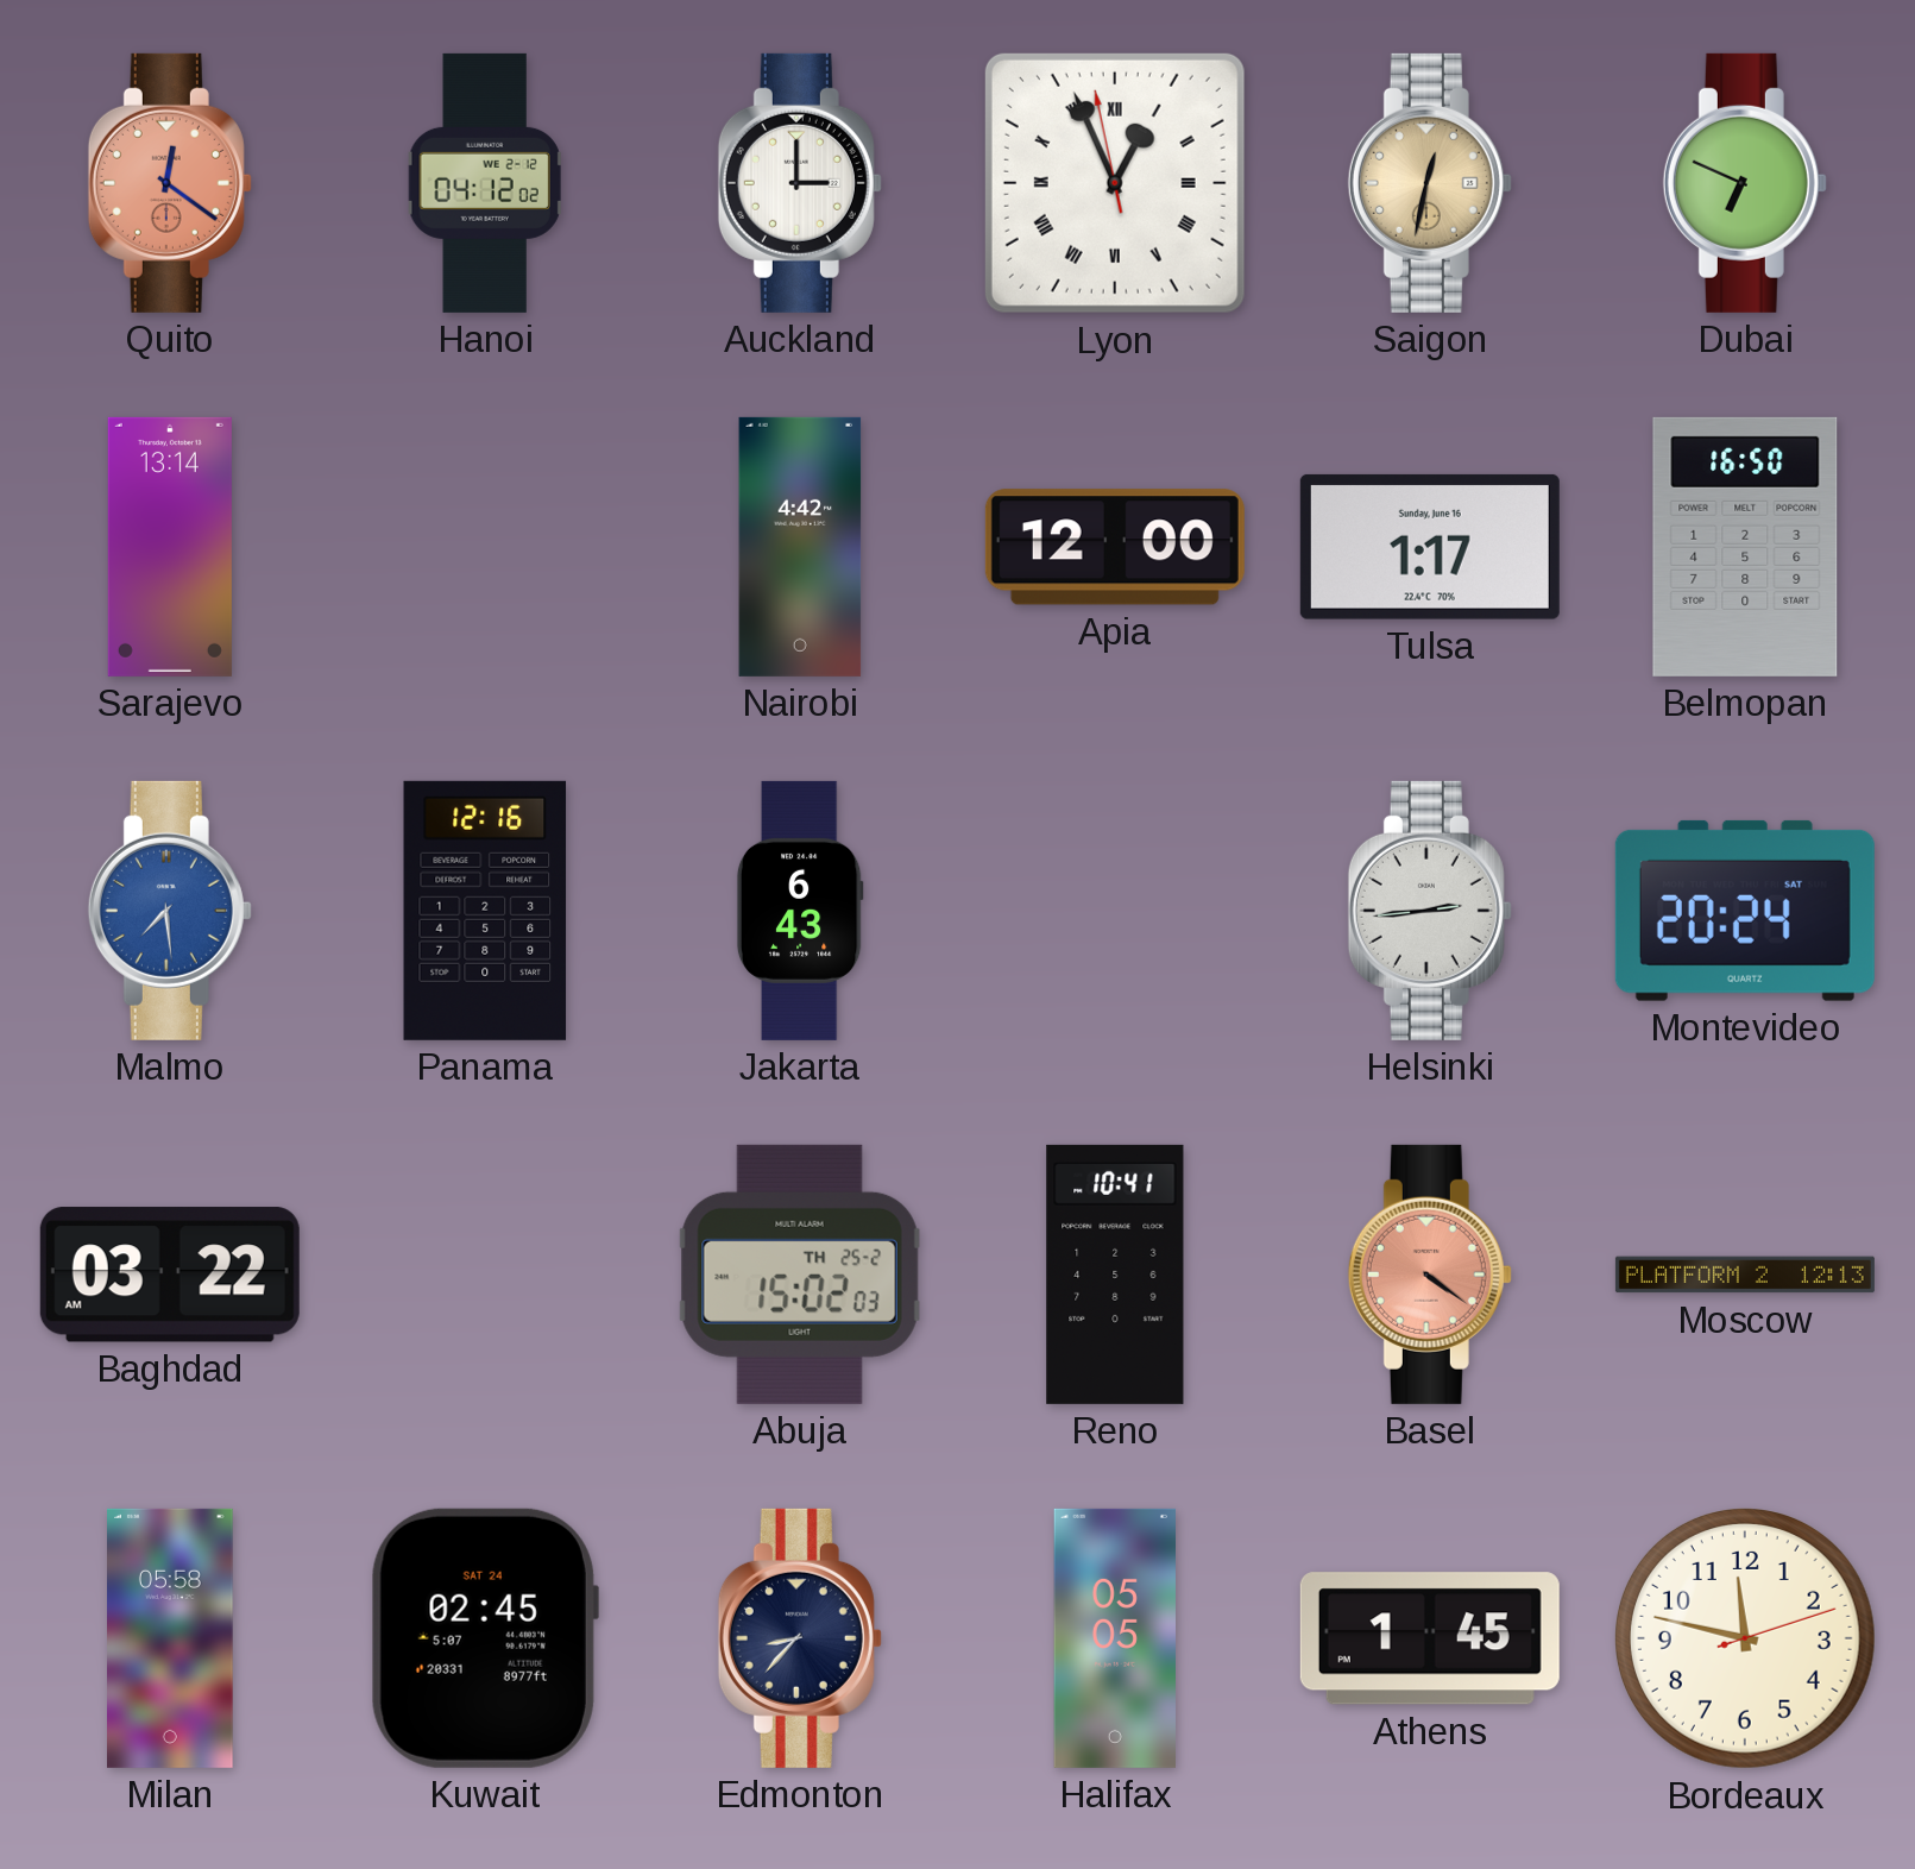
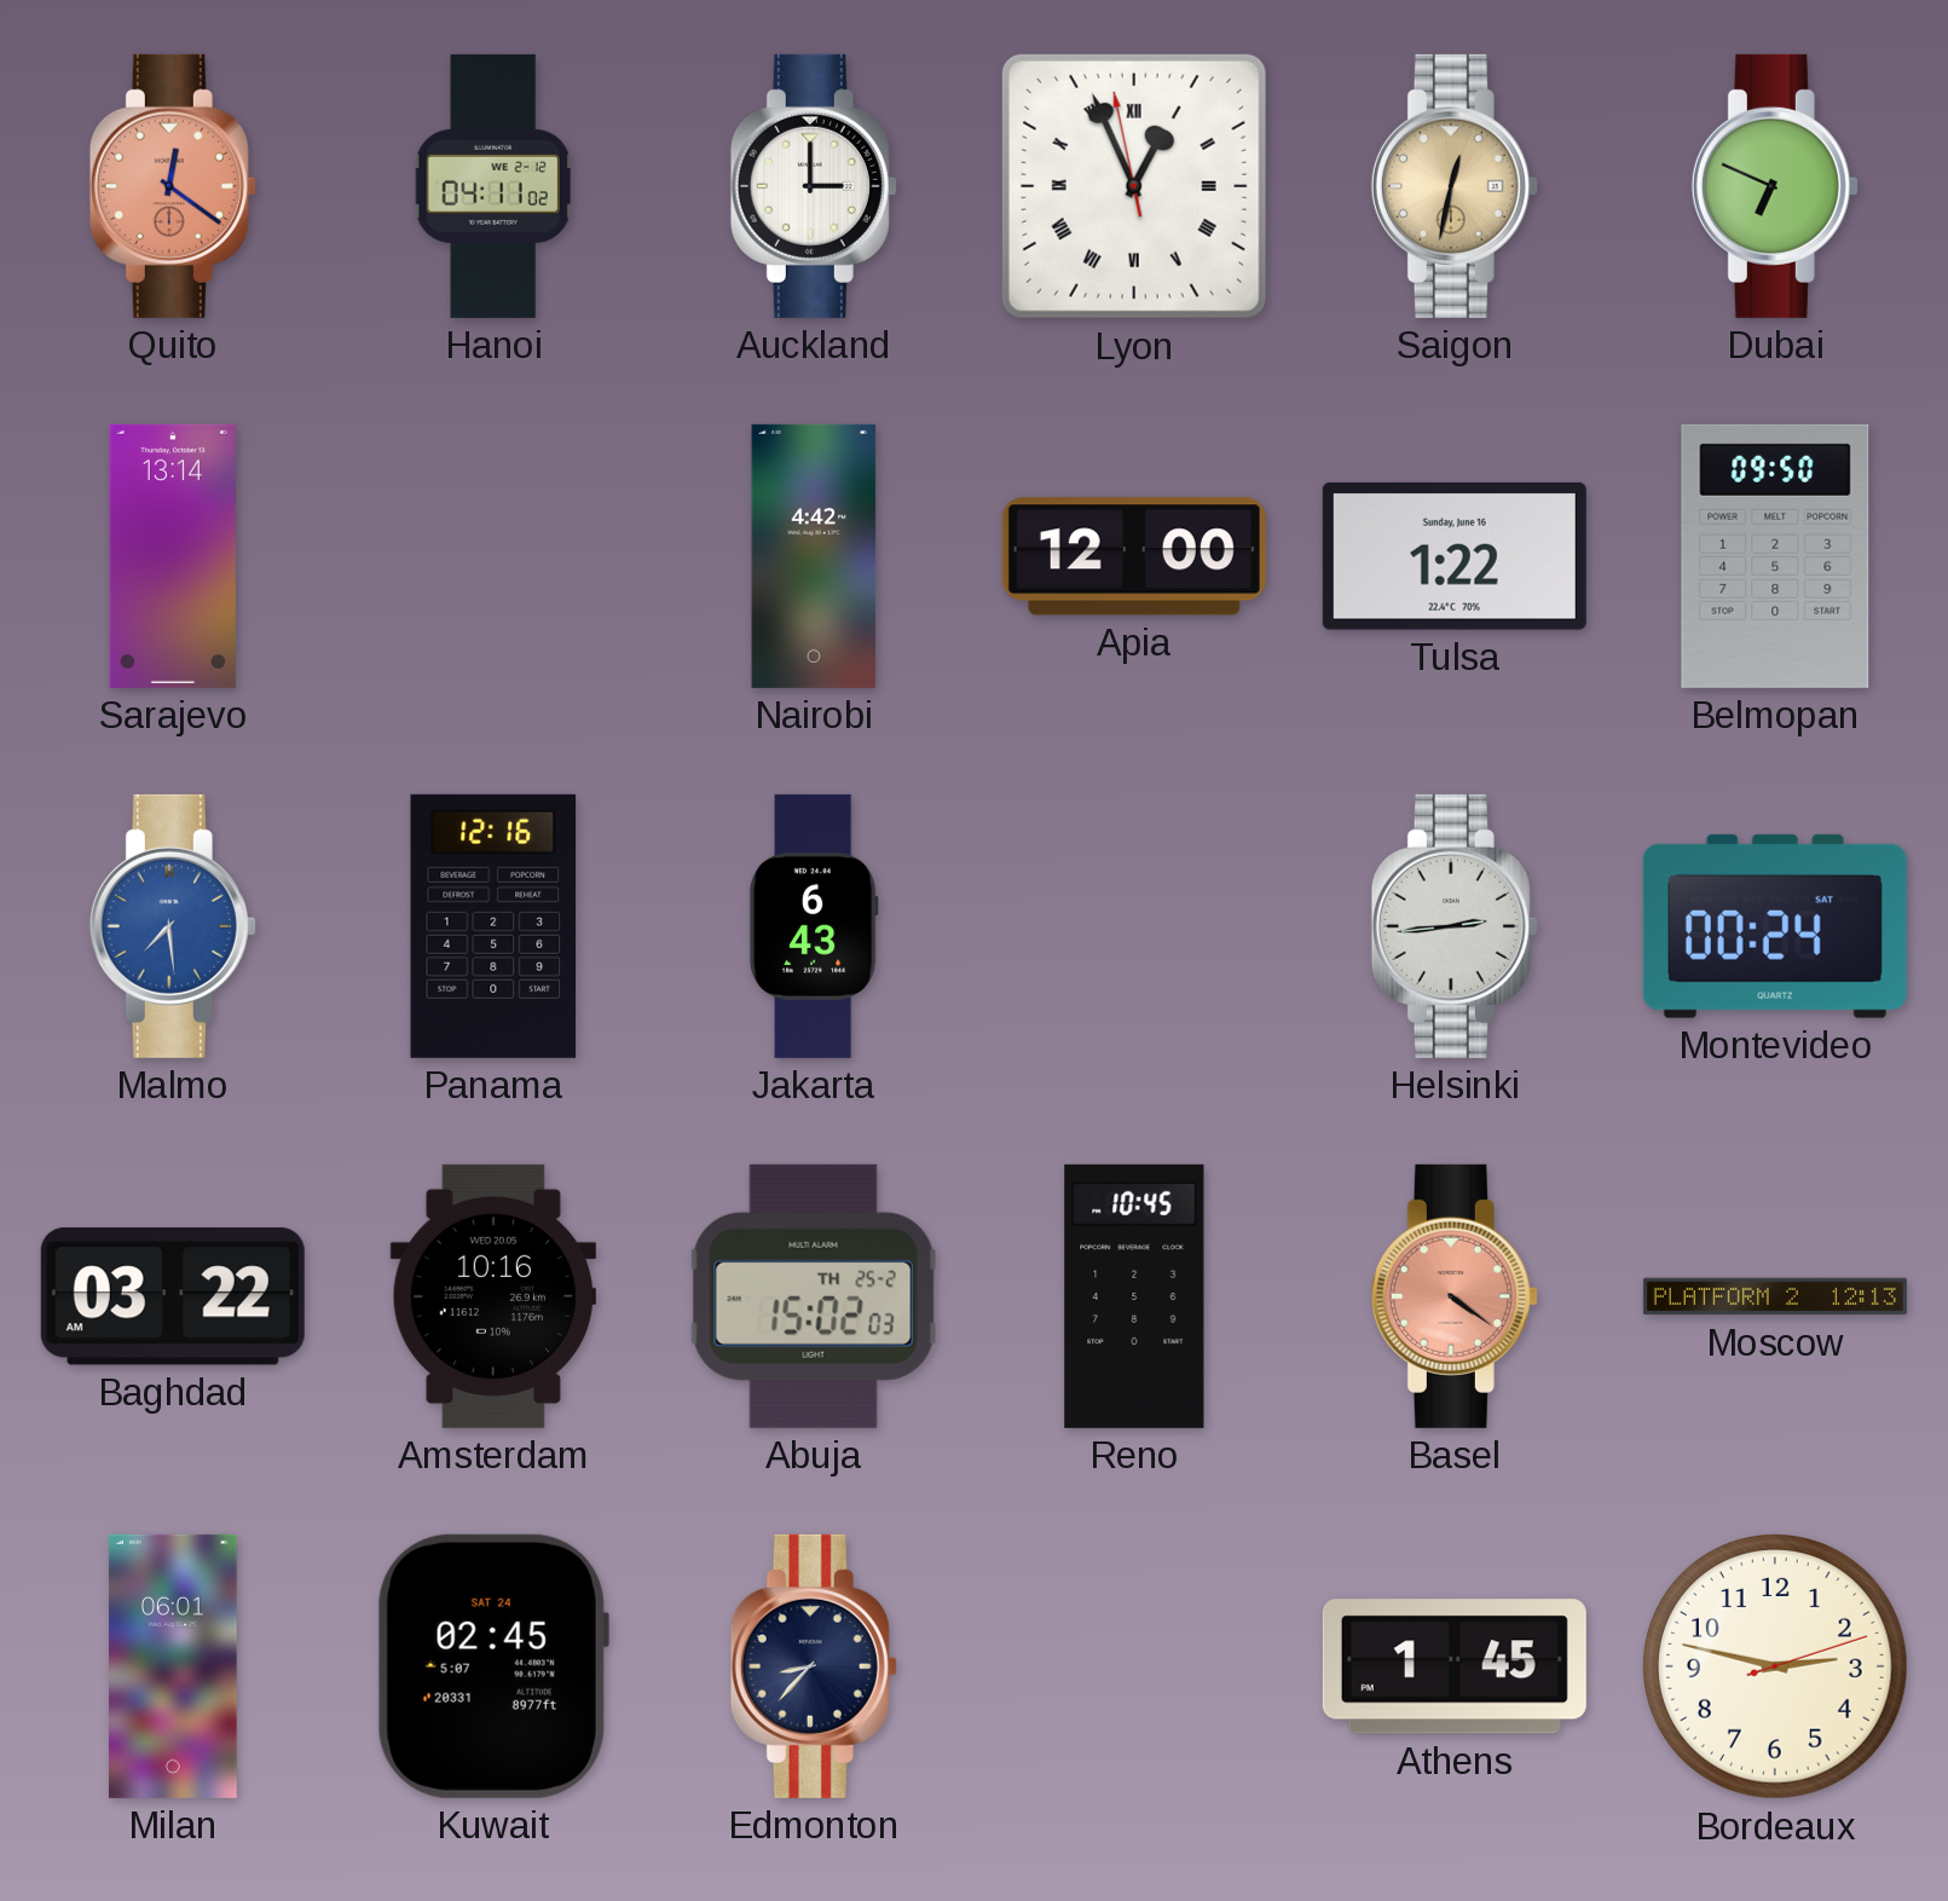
Hanoi: 04:12 -> 04:11
Tulsa: 1:17 -> 1:22
Belmopan: 16:50 -> 09:50
Montevideo: 20:24 -> 00:24
Amsterdam: none -> 10:16
Reno: 10:41 -> 10:45
Milan: 05:58 -> 06:01
Halifax: 05:05 -> none
Bordeaux: 11:47 -> 2:47
